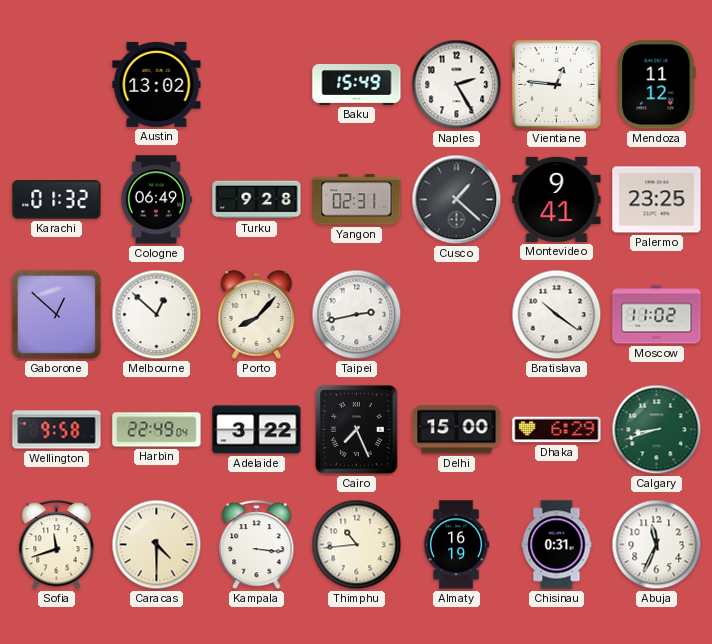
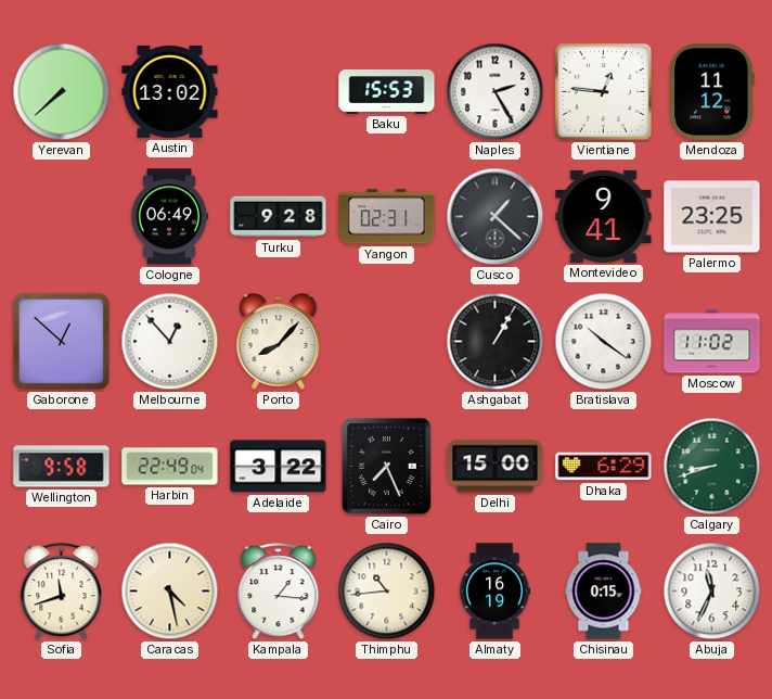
Yerevan: none -> 7:38
Baku: 15:49 -> 15:53
Karachi: 01:32 -> none
Melbourne: 12:52 -> 12:53
Taipei: 2:43 -> none
Ashgabat: none -> 1:05
Caracas: 4:30 -> 4:28
Kampala: 3:16 -> 1:16
Chisinau: 0:31 -> 0:15
